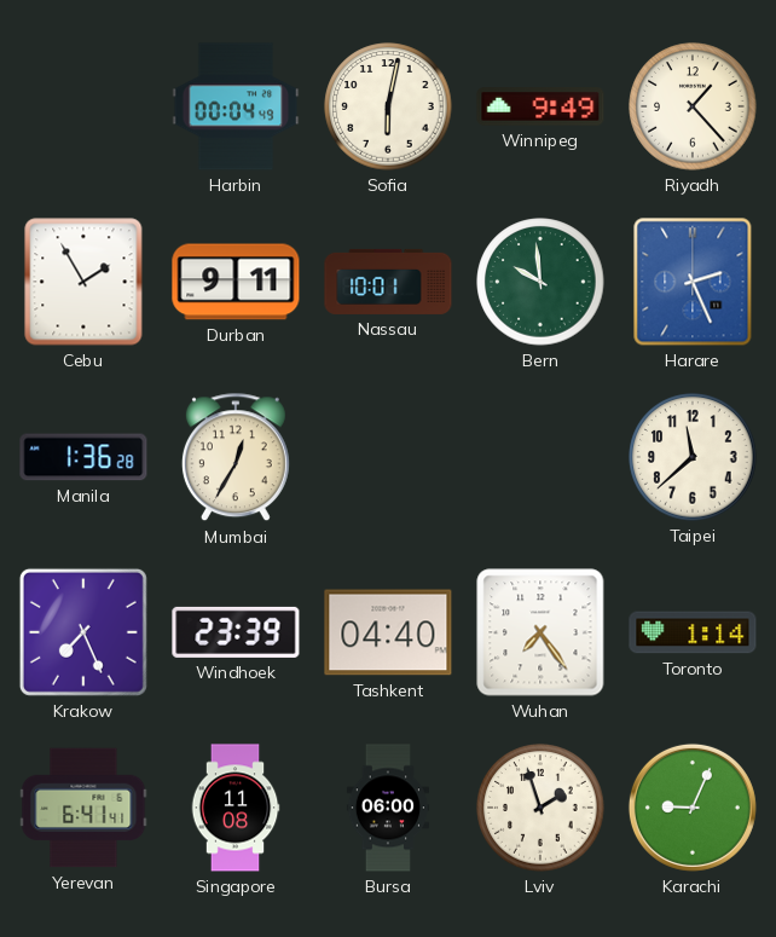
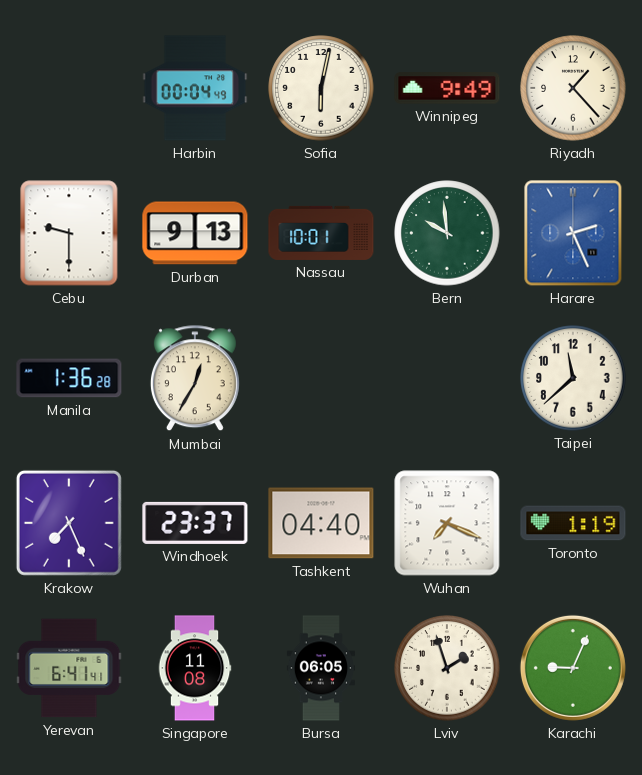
Cebu: 1:55 -> 9:30
Durban: 9:11 -> 9:13
Windhoek: 23:39 -> 23:37
Wuhan: 7:24 -> 7:19
Toronto: 1:14 -> 1:19
Bursa: 06:00 -> 06:05
